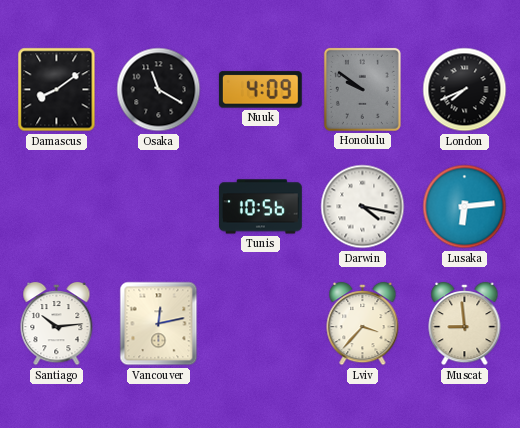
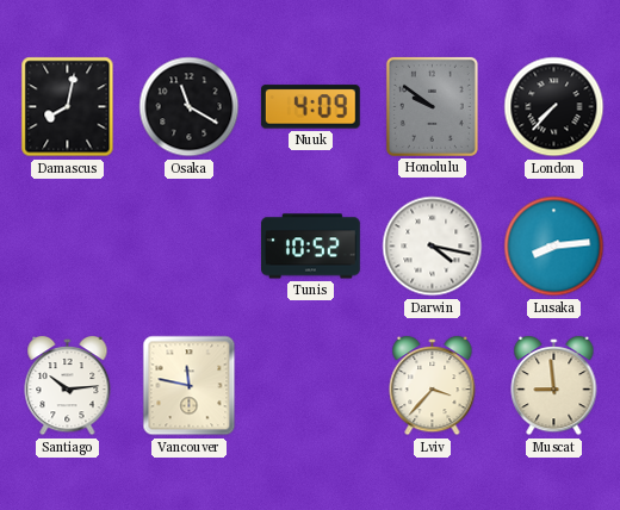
Damascus: 8:09 -> 8:02
London: 7:41 -> 7:37
Tunis: 10:56 -> 10:52
Lusaka: 6:14 -> 8:14
Vancouver: 12:13 -> 11:47
